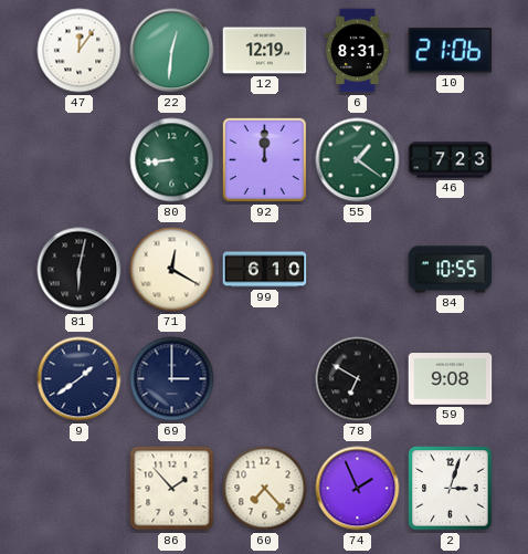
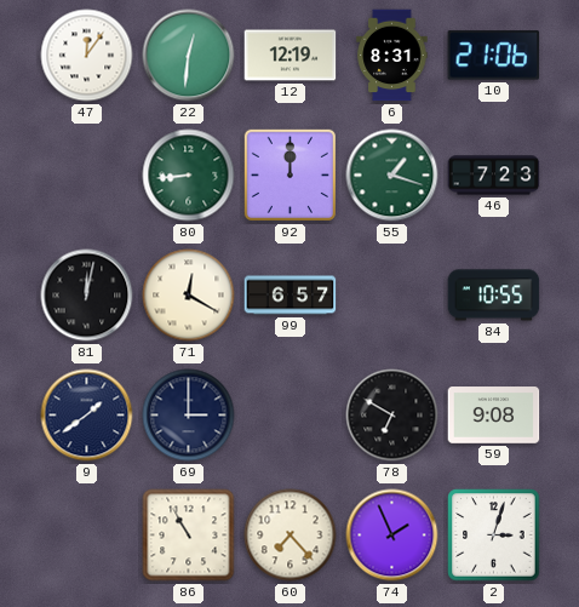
55: 1:21 -> 1:18
81: 6:02 -> 12:02
99: 6:10 -> 6:57
86: 1:53 -> 10:55
